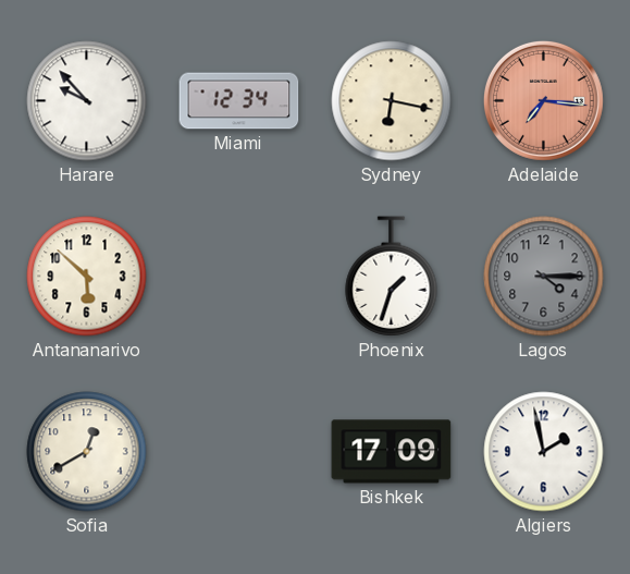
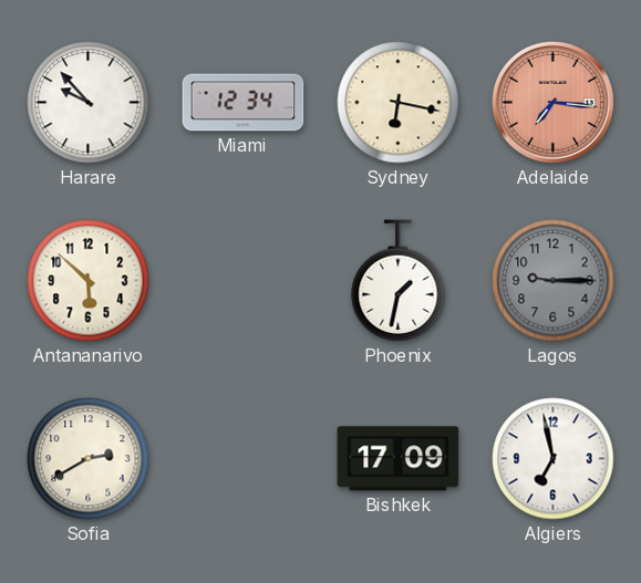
Phoenix: 1:33 -> 1:32
Lagos: 4:15 -> 9:15
Sofia: 12:40 -> 2:40
Algiers: 1:58 -> 6:58
